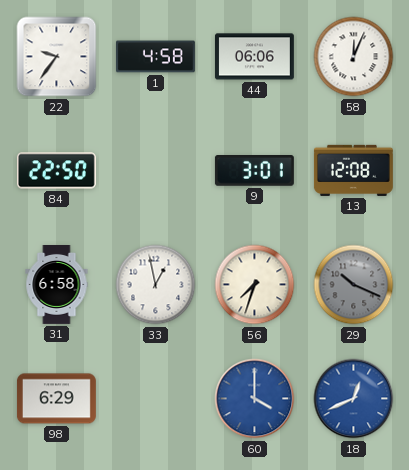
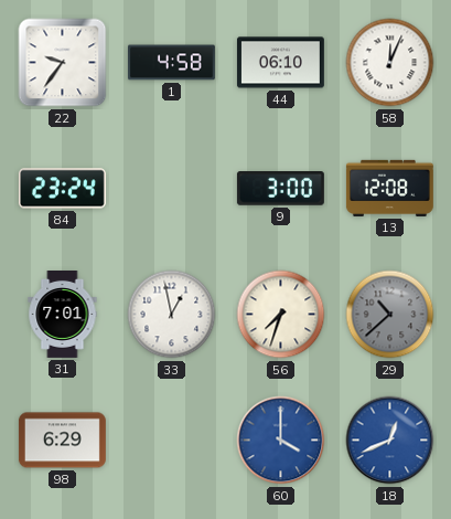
44: 06:06 -> 06:10
84: 22:50 -> 23:24
9: 3:01 -> 3:00
31: 6:58 -> 7:01
29: 10:19 -> 10:38
